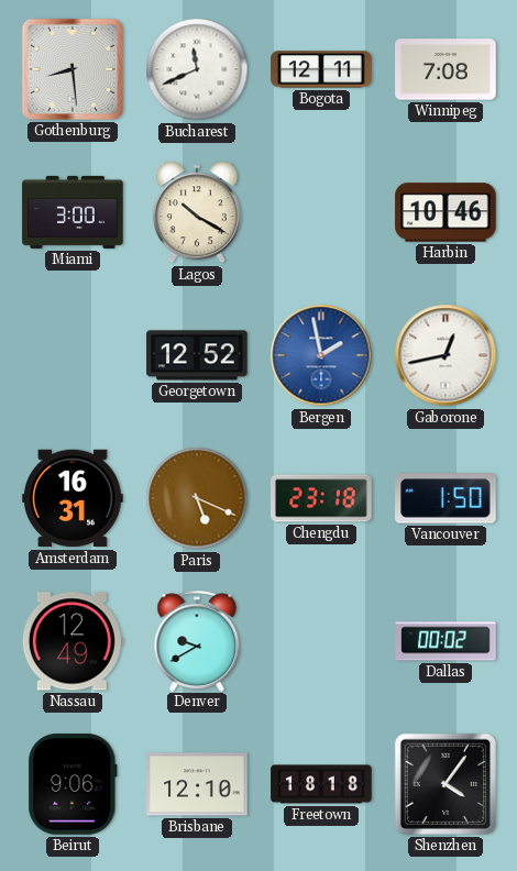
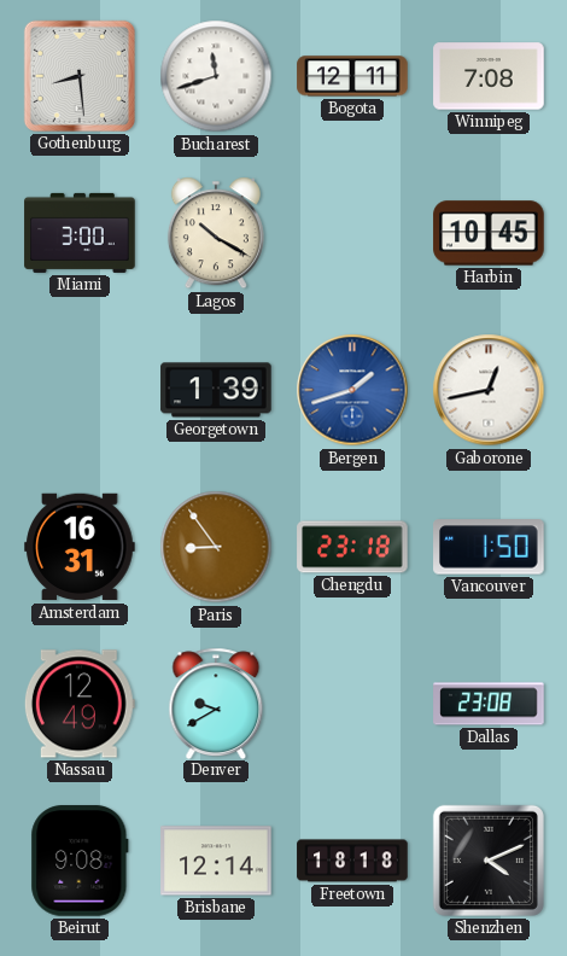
Bucharest: 11:41 -> 11:42
Harbin: 10:46 -> 10:45
Georgetown: 12:52 -> 1:39
Bergen: 1:58 -> 1:42
Paris: 5:19 -> 8:54
Dallas: 00:02 -> 23:08
Beirut: 9:06 -> 9:08
Brisbane: 12:10 -> 12:14
Shenzhen: 4:06 -> 4:11
